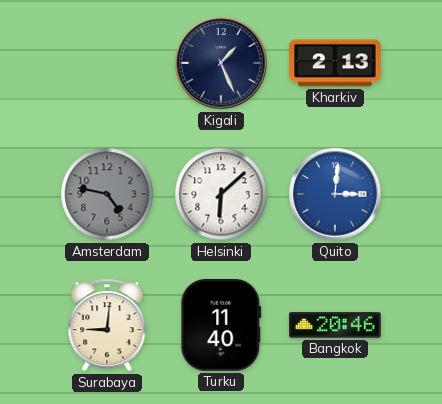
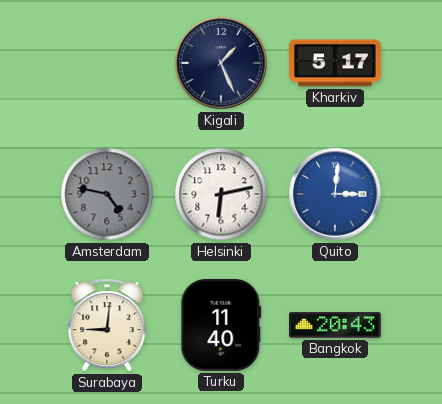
Kharkiv: 2:13 -> 5:17
Helsinki: 6:08 -> 6:13
Bangkok: 20:46 -> 20:43
